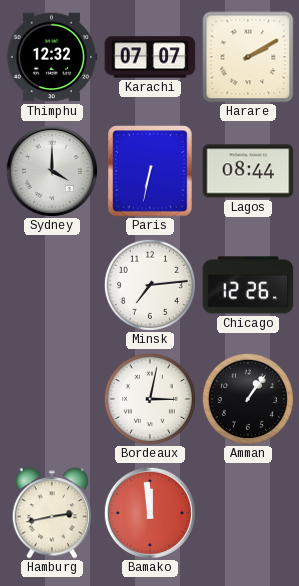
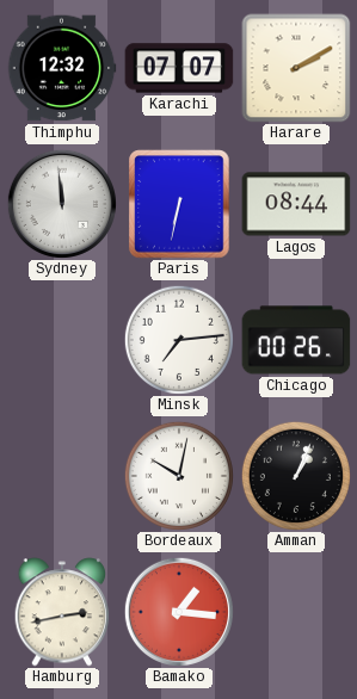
Sydney: 4:00 -> 11:59
Chicago: 12:26 -> 00:26
Bordeaux: 3:02 -> 10:02
Amman: 1:06 -> 1:04
Bamako: 11:59 -> 1:16
